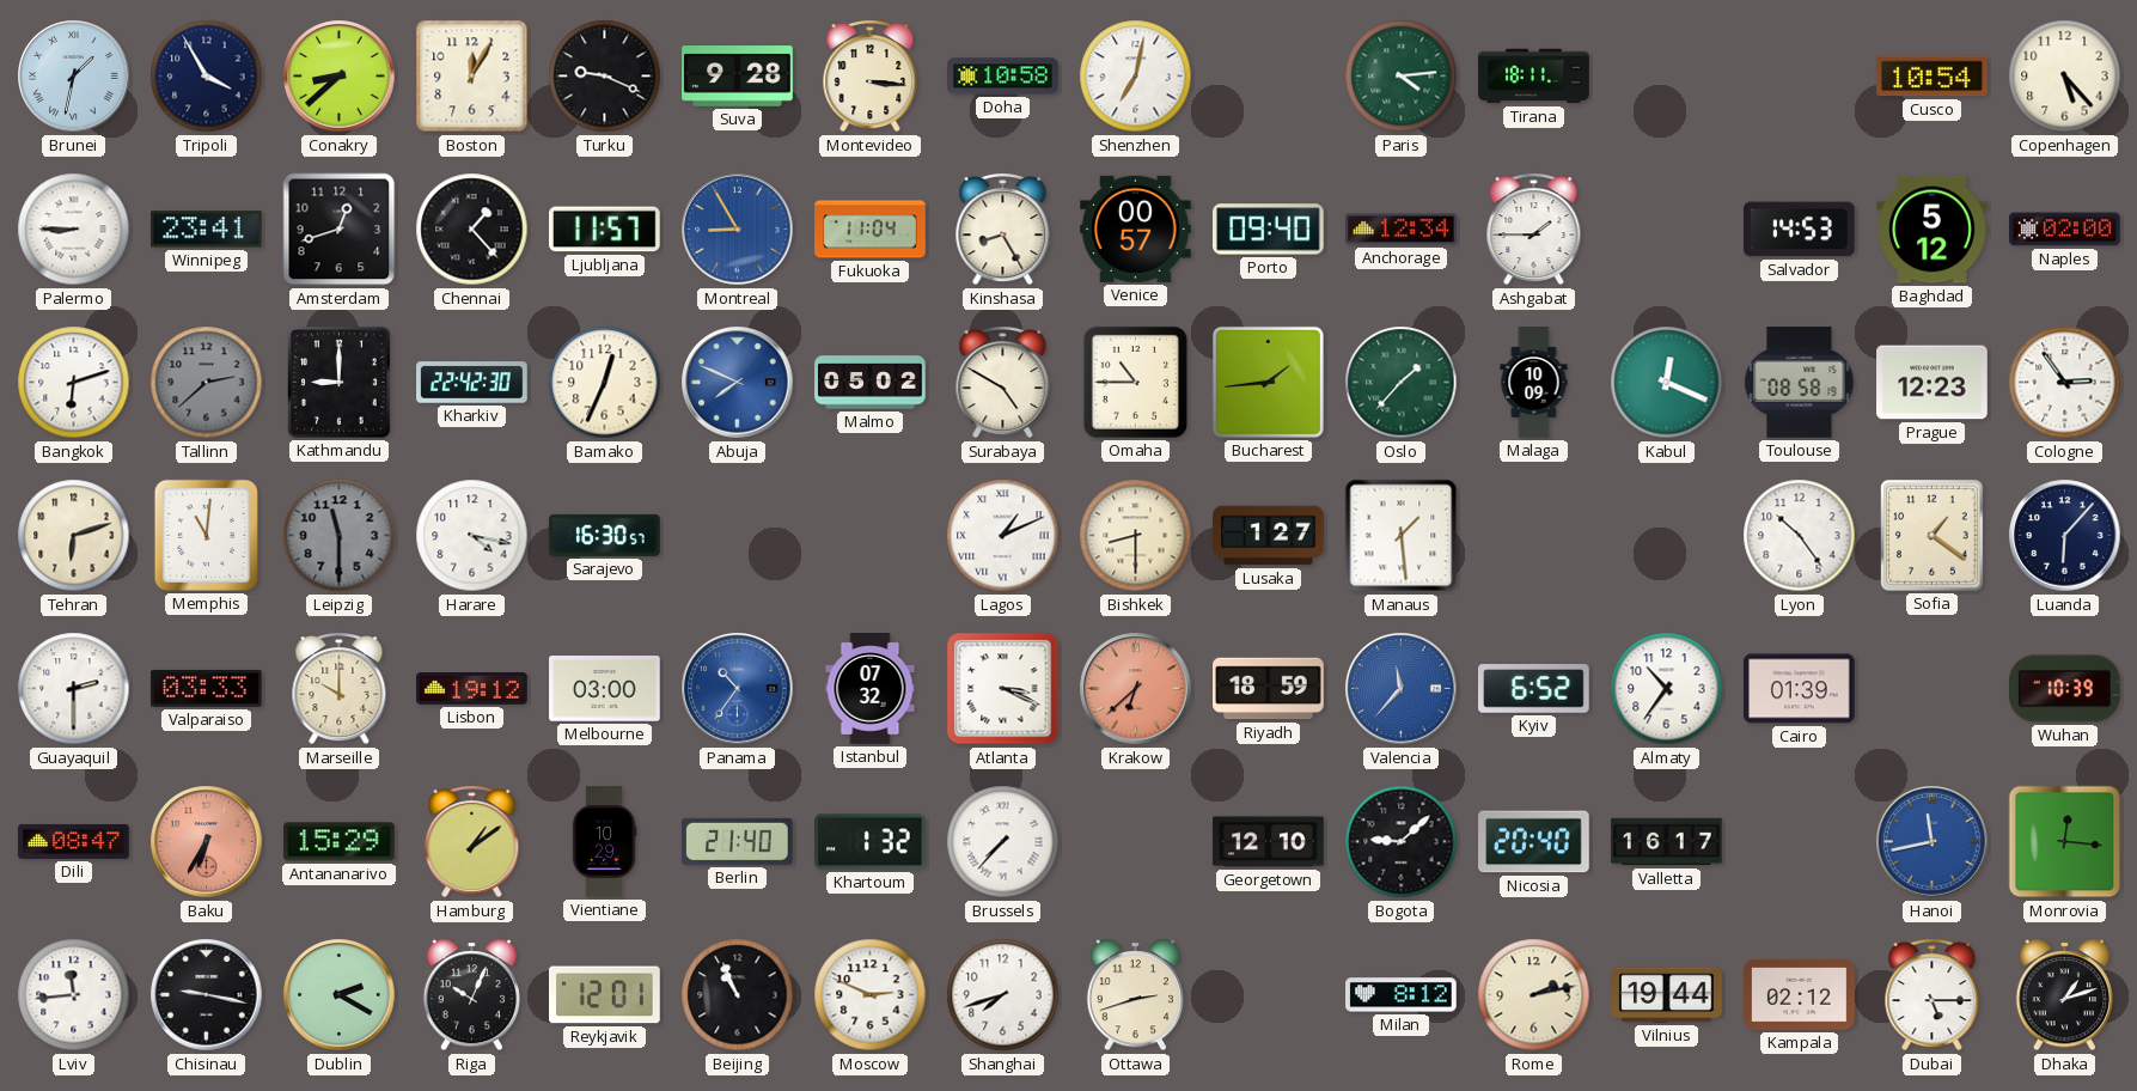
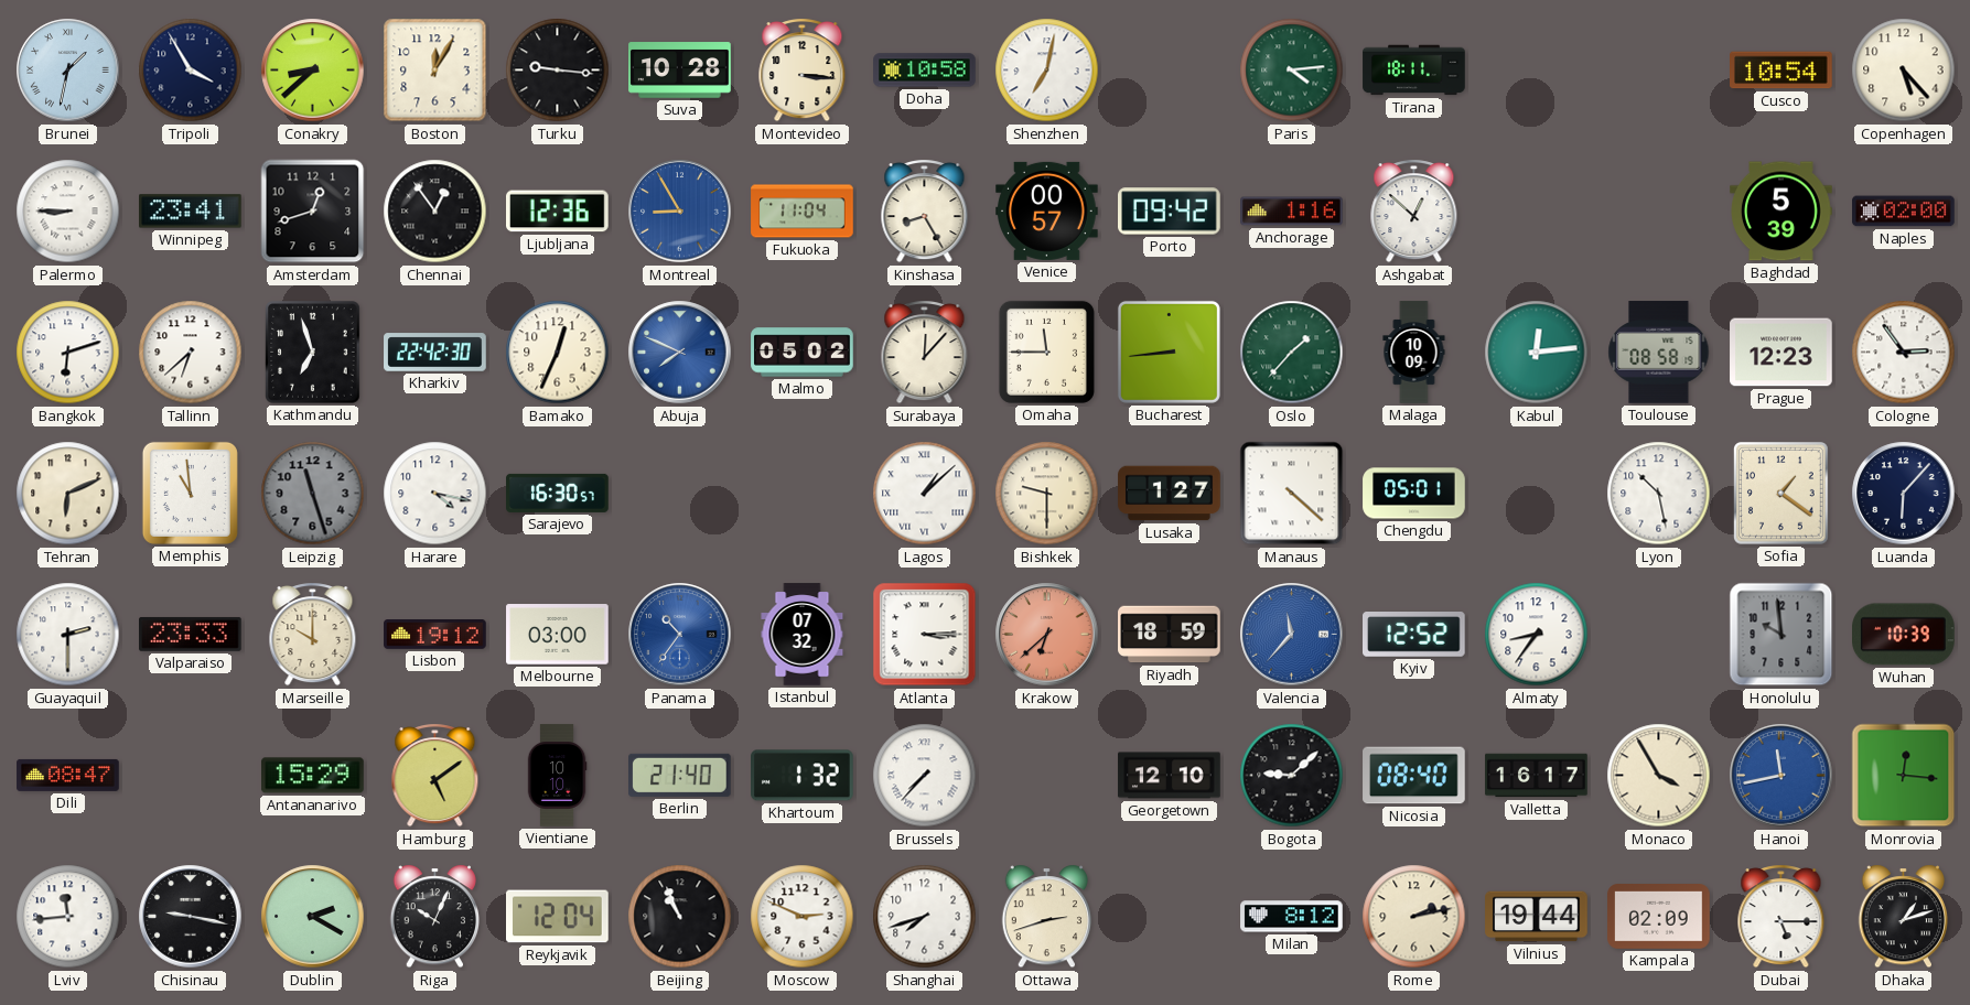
Turku: 9:19 -> 9:16
Suva: 9:28 -> 10:28
Chennai: 1:23 -> 12:54
Ljubljana: 11:57 -> 12:36
Porto: 09:40 -> 09:42
Anchorage: 12:34 -> 1:16
Ashgabat: 1:45 -> 12:52
Salvador: 14:53 -> none
Baghdad: 5:12 -> 5:39
Tallinn: 2:38 -> 6:38
Tallinn dial: grey -> white
Kathmandu: 9:00 -> 6:57
Surabaya: 4:50 -> 12:07
Omaha: 10:45 -> 11:45
Bucharest: 1:44 -> 8:44
Kabul: 12:19 -> 12:14
Tehran: 6:12 -> 6:11
Memphis: 11:01 -> 10:59
Leipzig: 11:30 -> 11:27
Lagos: 1:11 -> 1:08
Bishkek: 8:30 -> 9:30
Manaus: 1:29 -> 4:22
Chengdu: none -> 05:01
Lyon: 10:24 -> 10:28
Valparaiso: 03:33 -> 23:33
Atlanta: 3:19 -> 3:15
Kyiv: 6:52 -> 12:52
Almaty: 10:36 -> 8:36
Cairo: 01:39 -> none
Honolulu: none -> 9:59
Baku: 6:35 -> none
Hamburg: 1:09 -> 5:09
Vientiane: 10:29 -> 10:10
Nicosia: 20:40 -> 08:40
Monaco: none -> 3:55
Reykjavik: 12:01 -> 12:04
Kampala: 02:12 -> 02:09
